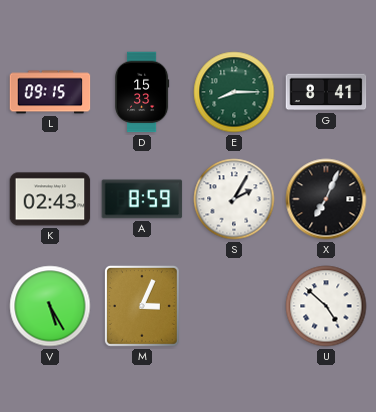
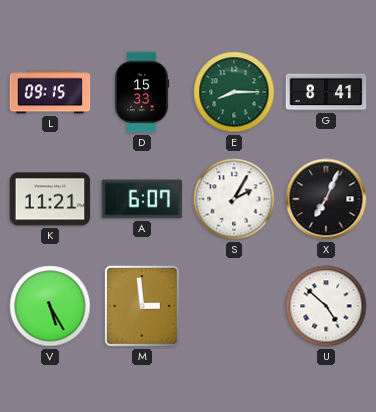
K: 02:43 -> 11:21
A: 8:59 -> 6:07
M: 3:04 -> 2:59
